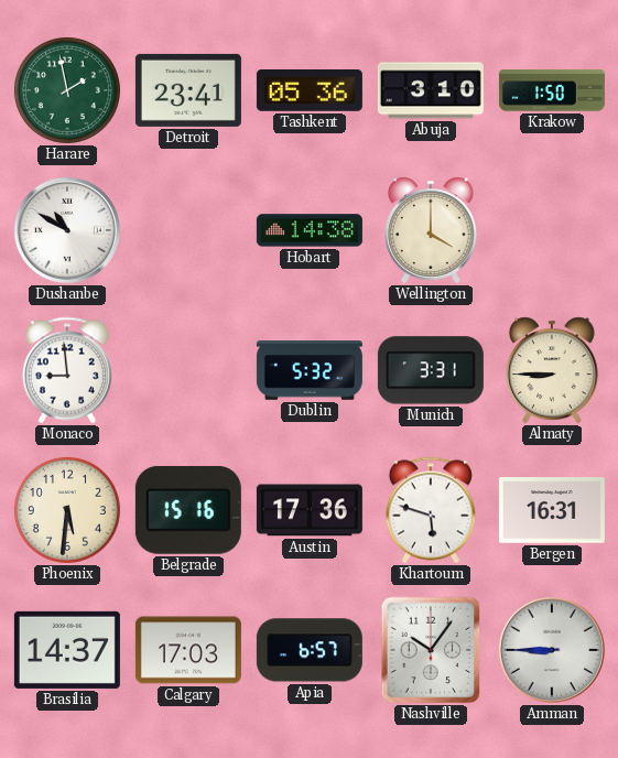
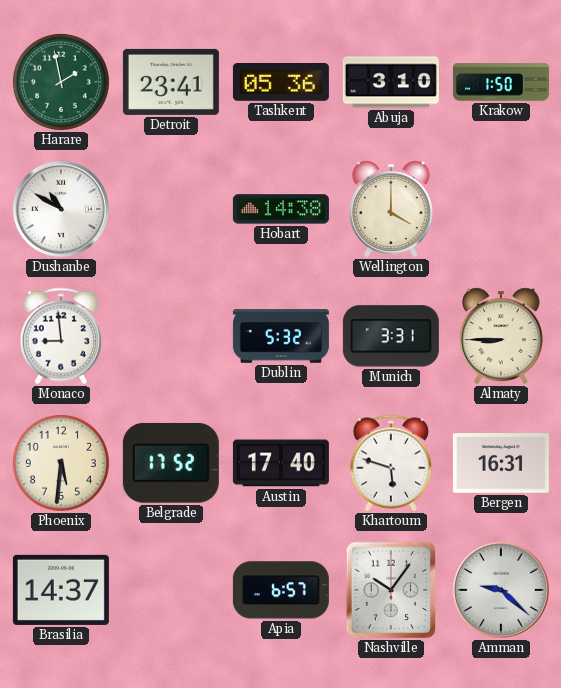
Belgrade: 15:16 -> 17:52
Austin: 17:36 -> 17:40
Calgary: 17:03 -> none
Amman: 8:45 -> 9:22
